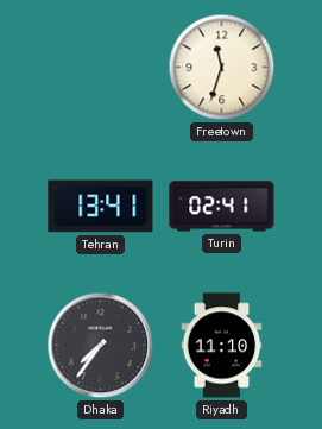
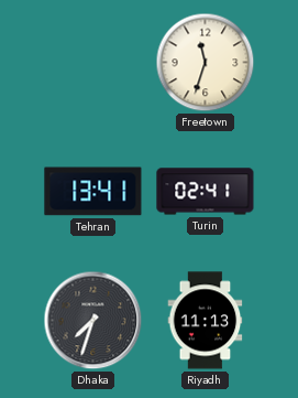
Dhaka: 7:36 -> 7:33
Riyadh: 11:10 -> 11:13
